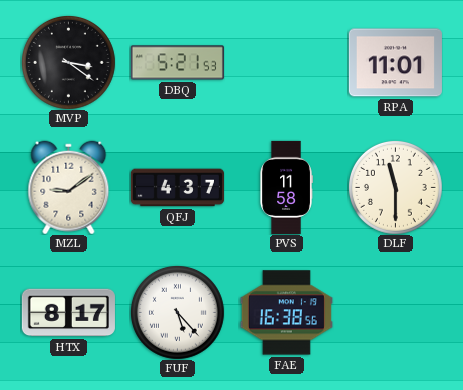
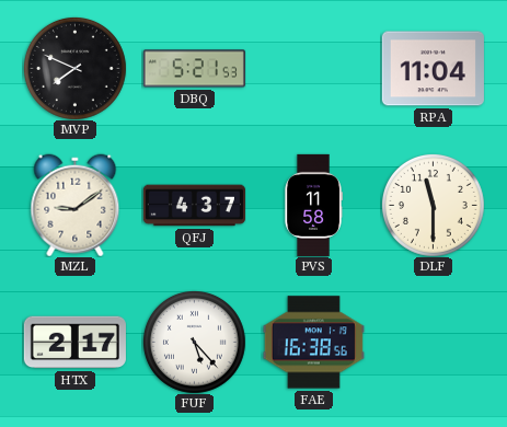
MVP: 3:21 -> 7:49
RPA: 11:01 -> 11:04
HTX: 8:17 -> 2:17
